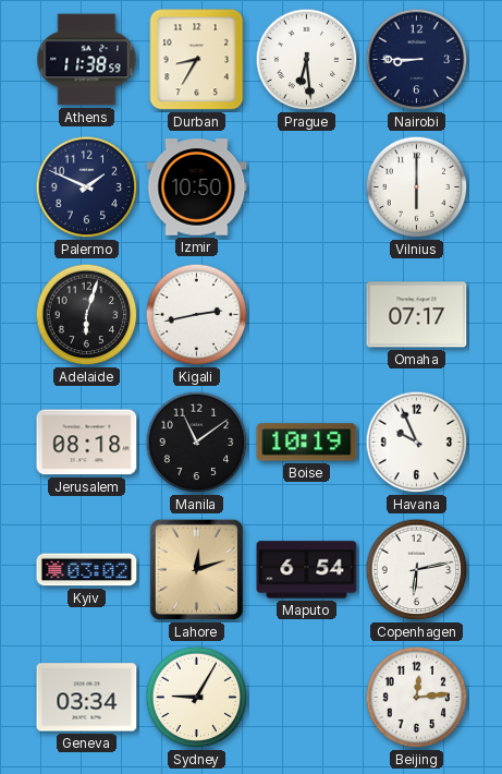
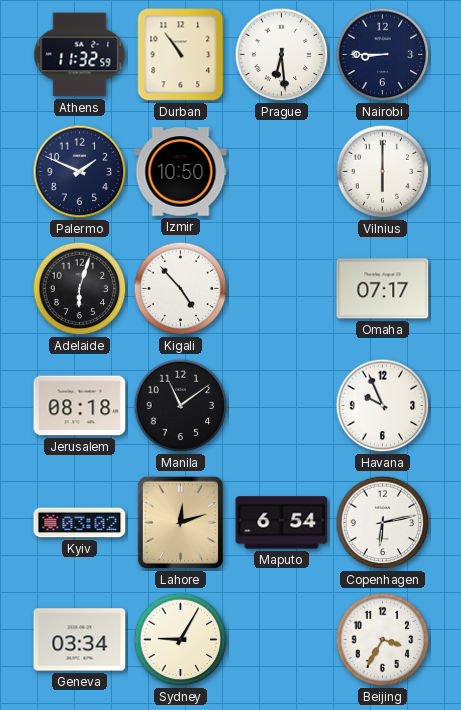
Athens: 11:38 -> 11:32
Durban: 8:35 -> 10:54
Kigali: 2:43 -> 4:53
Boise: 10:19 -> none
Beijing: 12:14 -> 3:35
